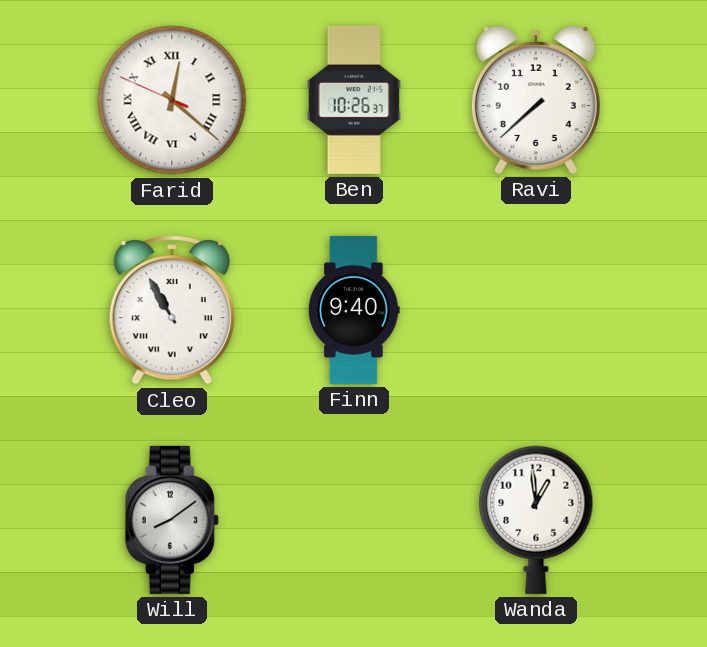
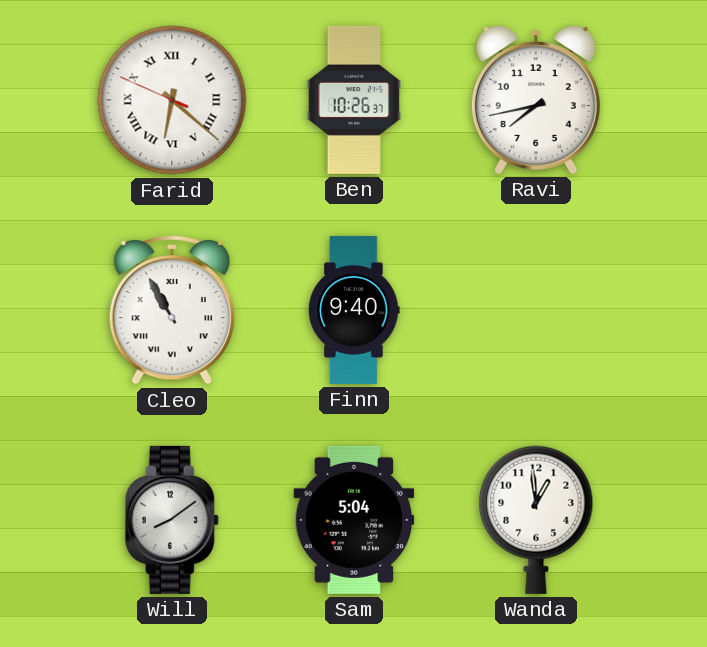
Farid: 12:21 -> 6:21
Ravi: 7:38 -> 7:43
Sam: none -> 5:04
